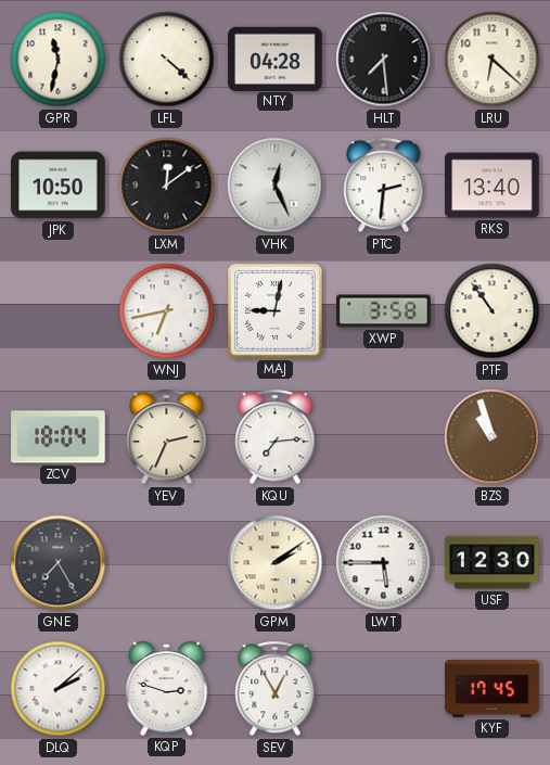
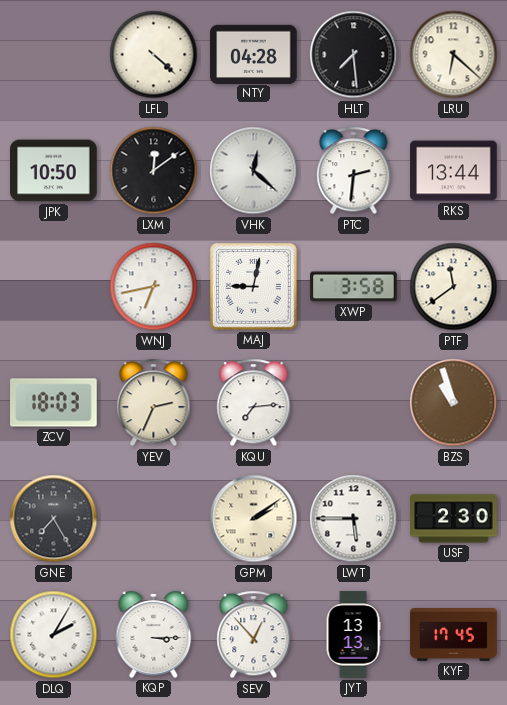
GPR: 11:32 -> none
VHK: 12:26 -> 12:22
RKS: 13:40 -> 13:44
PTF: 10:54 -> 11:39
ZCV: 18:04 -> 18:03
USF: 12:30 -> 2:30
DLQ: 2:08 -> 2:05
KQP: 2:48 -> 3:15
SEV: 12:55 -> 12:53
JYT: none -> 13:13
